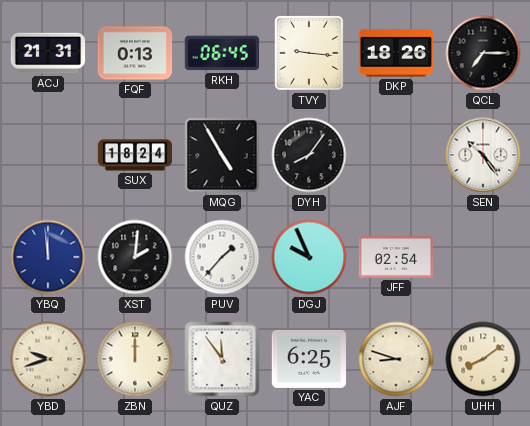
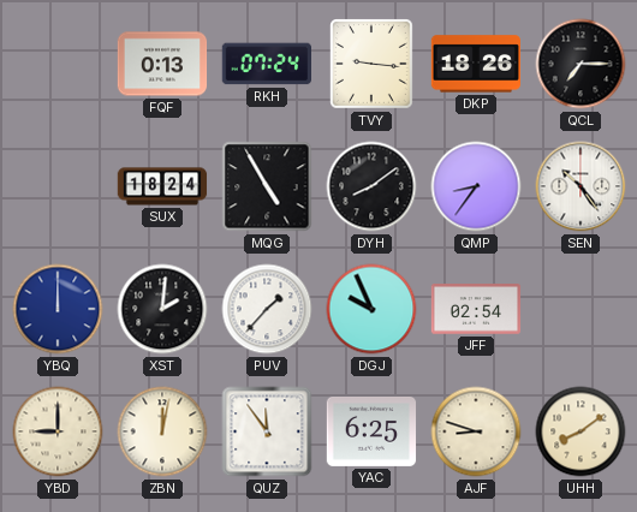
ACJ: 21:31 -> none
RKH: 06:45 -> 07:24
DYH: 8:06 -> 8:09
QMP: none -> 8:36
YBQ: 11:59 -> 12:00
YBD: 9:42 -> 9:00
ZBN: 12:00 -> 12:02
